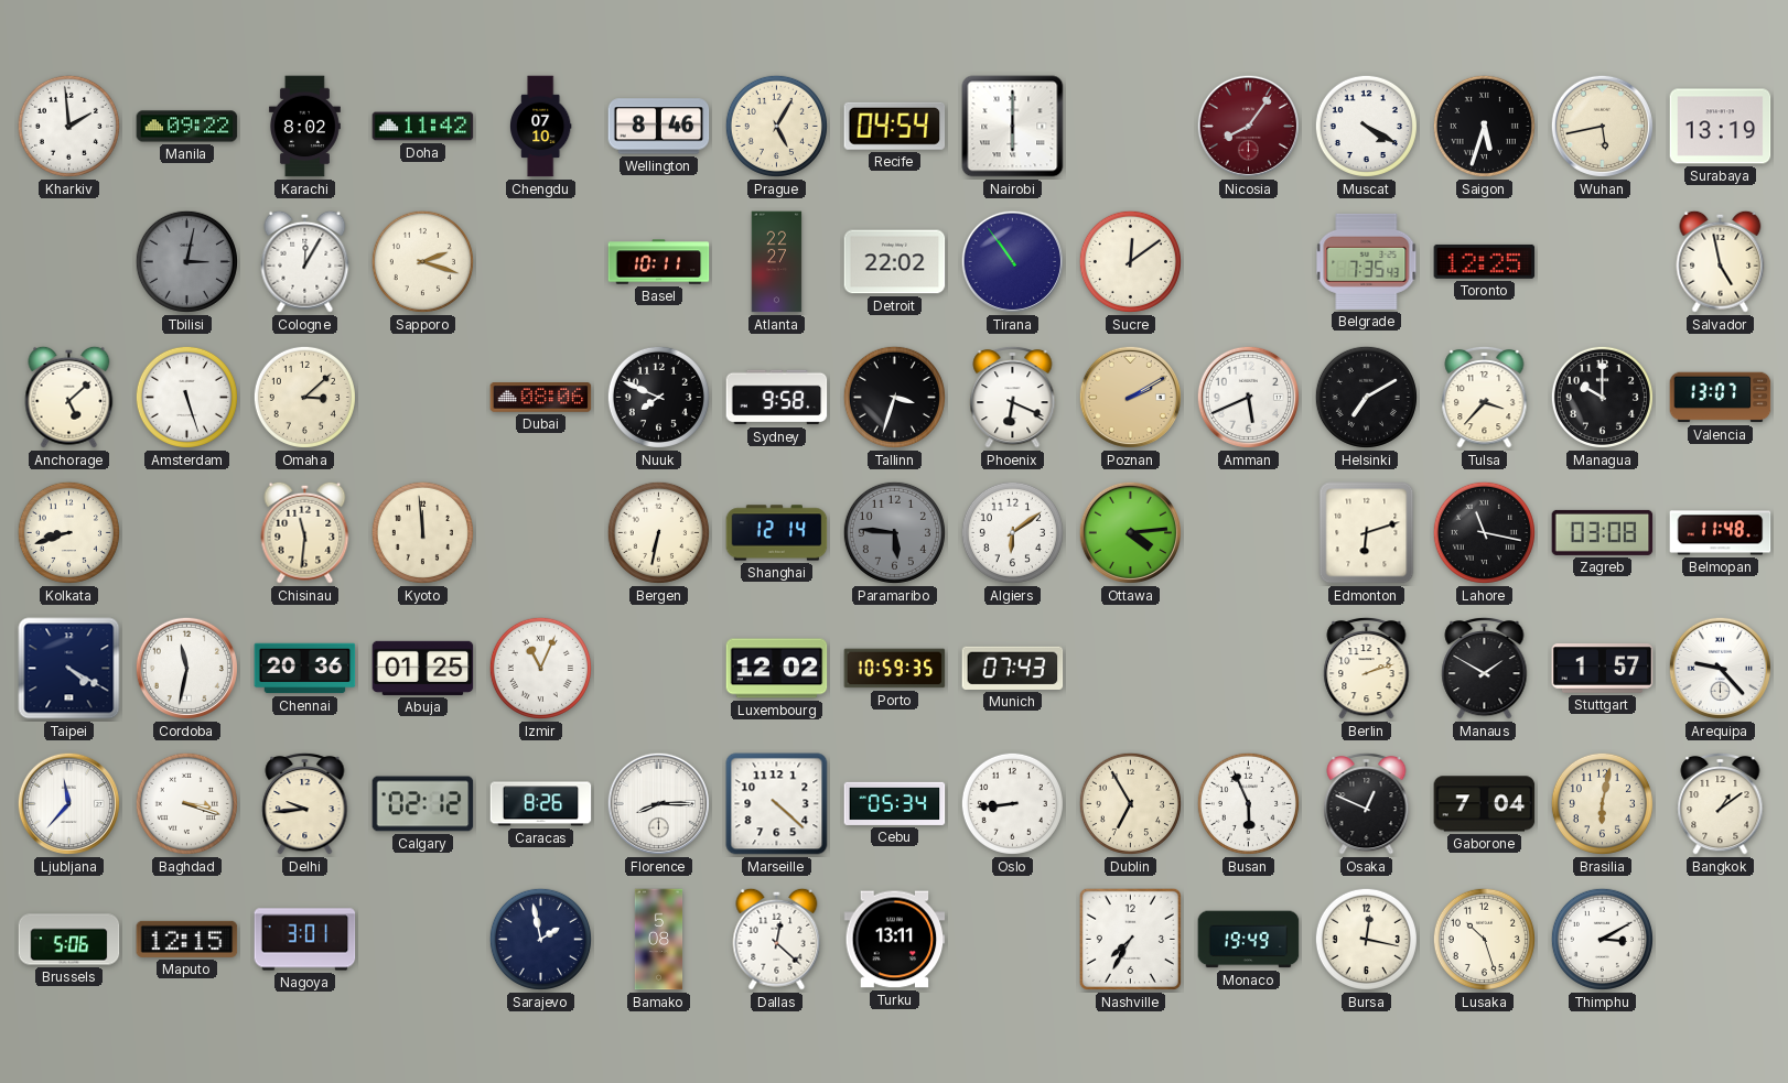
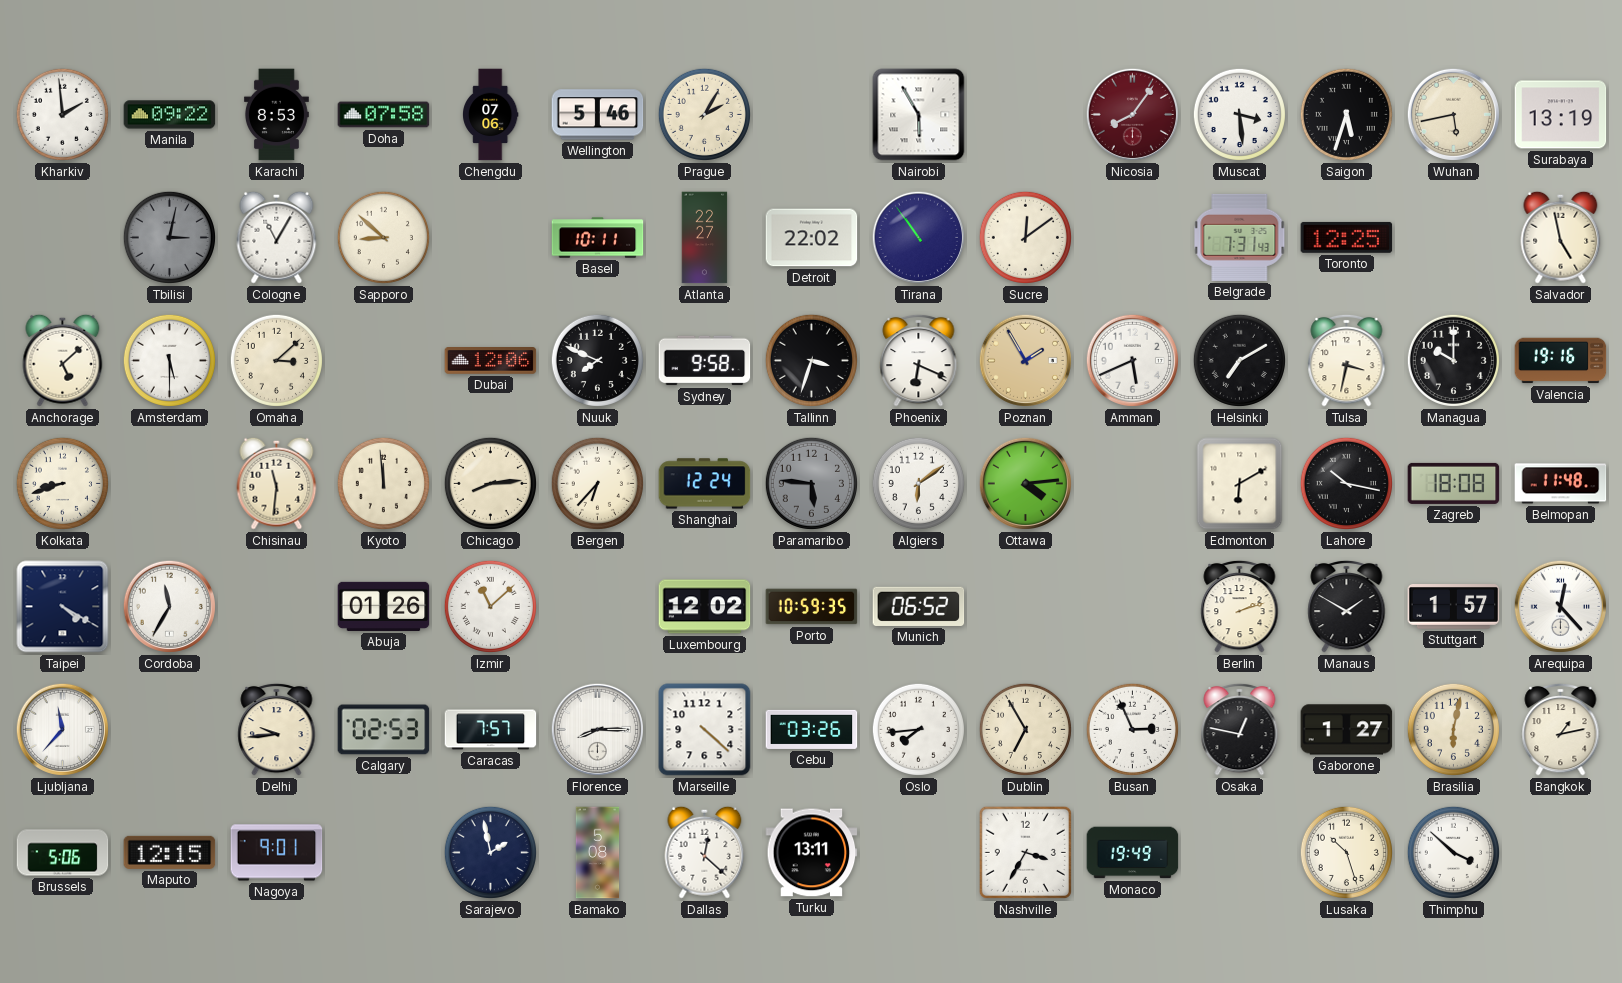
Karachi: 8:02 -> 8:53
Doha: 11:42 -> 07:58
Chengdu: 07:10 -> 07:06
Wellington: 8:46 -> 5:46
Prague: 5:05 -> 2:05
Recife: 04:54 -> none
Nairobi: 6:00 -> 5:55
Muscat: 4:20 -> 3:29
Cologne: 12:05 -> 11:05
Sapporo: 2:18 -> 8:52
Belgrade: 7:35 -> 7:31
Amsterdam: 5:27 -> 5:30
Dubai: 08:06 -> 12:06
Poznan: 2:10 -> 1:55
Tulsa: 3:37 -> 3:32
Valencia: 13:07 -> 19:16
Chicago: none -> 8:14
Bergen: 6:32 -> 6:37
Shanghai: 12:14 -> 12:24
Edmonton: 6:12 -> 6:10
Lahore: 11:17 -> 10:17
Zagreb: 03:08 -> 18:08
Cordoba: 11:32 -> 11:35
Chennai: 20:36 -> none
Abuja: 01:25 -> 01:26
Izmir: 11:04 -> 11:08
Munich: 07:43 -> 06:52
Arequipa: 9:23 -> 12:23
Baghdad: 3:18 -> none
Calgary: 02:12 -> 02:53
Caracas: 8:26 -> 7:57
Cebu: 05:34 -> 03:26
Oslo: 8:44 -> 7:44
Busan: 5:56 -> 2:56
Osaka: 12:49 -> 12:47
Gaborone: 7:04 -> 1:27
Bangkok: 1:09 -> 1:13
Nagoya: 3:01 -> 9:01
Nashville: 7:35 -> 3:35
Bursa: 12:17 -> none
Thimphu: 3:10 -> 3:52
